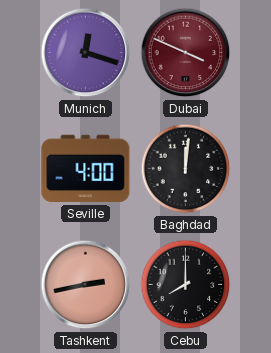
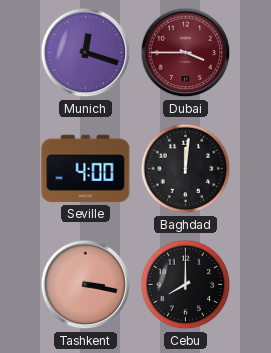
Dubai: 3:49 -> 3:45
Tashkent: 2:43 -> 3:17
